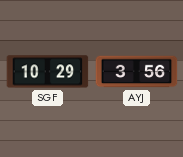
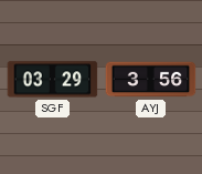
SGF: 10:29 -> 03:29
